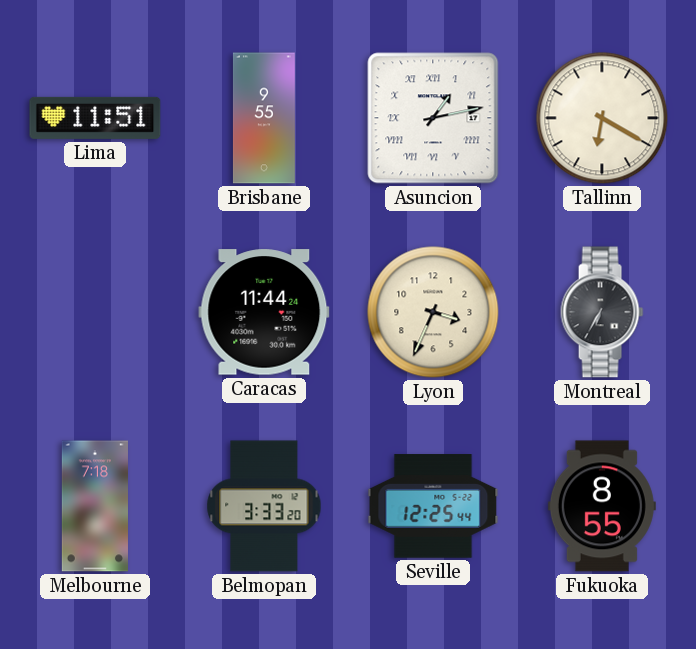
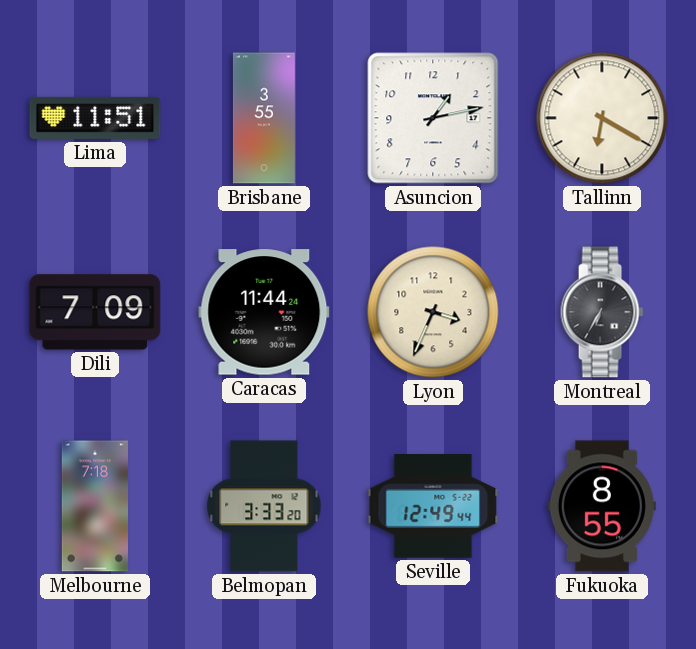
Brisbane: 9:55 -> 3:55
Asuncion numerals: Roman -> Arabic
Dili: none -> 7:09
Seville: 12:25 -> 12:49
